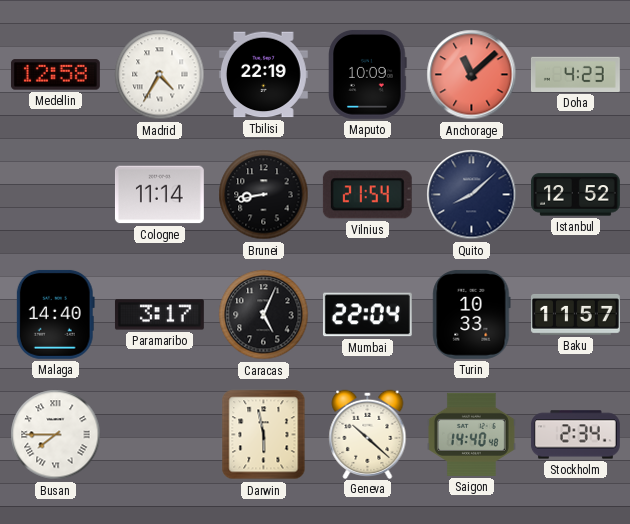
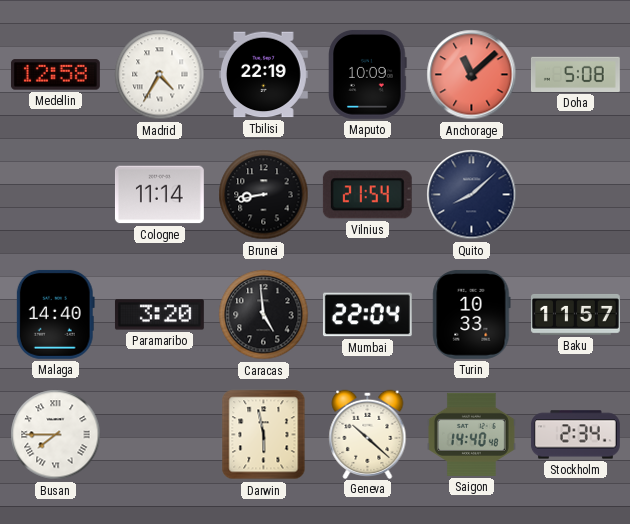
Doha: 4:23 -> 5:08
Istanbul: 12:52 -> none
Paramaribo: 3:17 -> 3:20
Caracas: 5:04 -> 4:59
